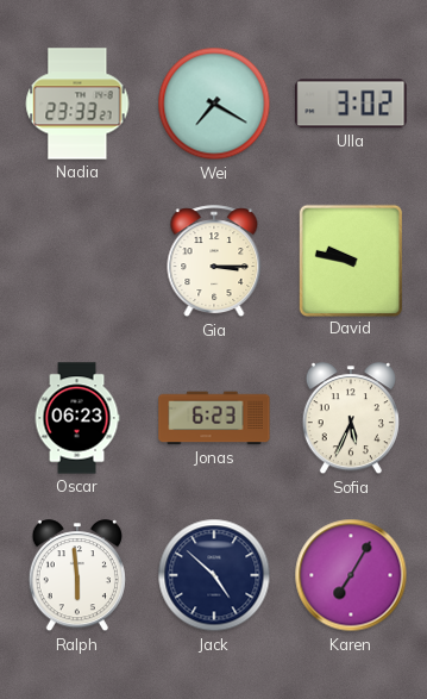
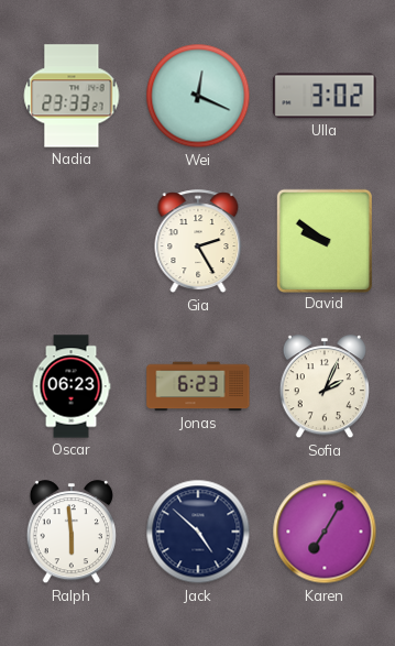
Wei: 7:20 -> 12:19
Gia: 3:15 -> 2:25
David: 9:47 -> 9:51
Sofia: 5:34 -> 2:04
